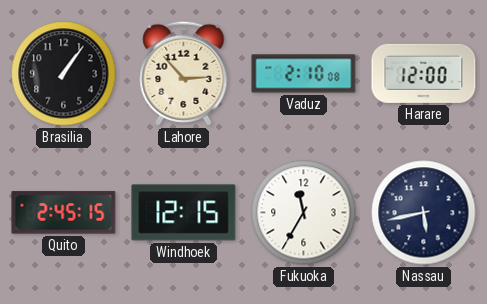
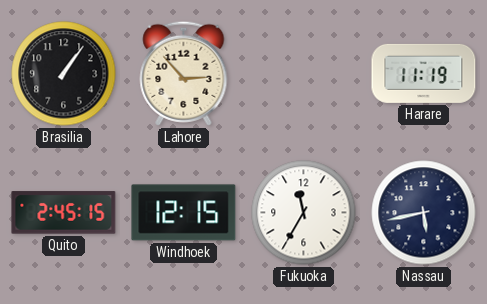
Vaduz: 2:10 -> none
Harare: 12:00 -> 11:19
